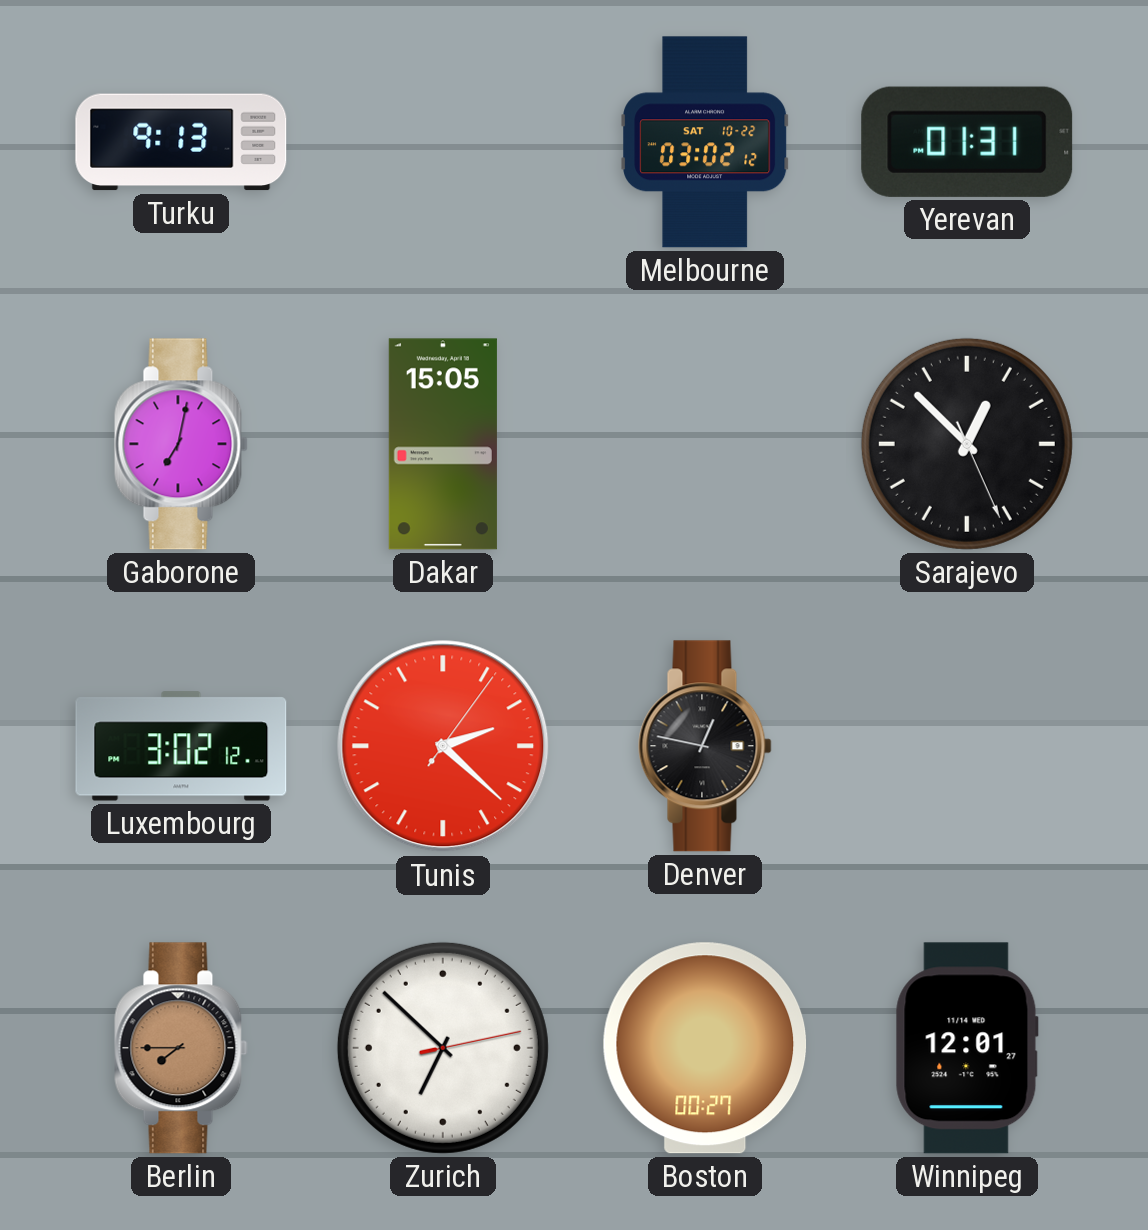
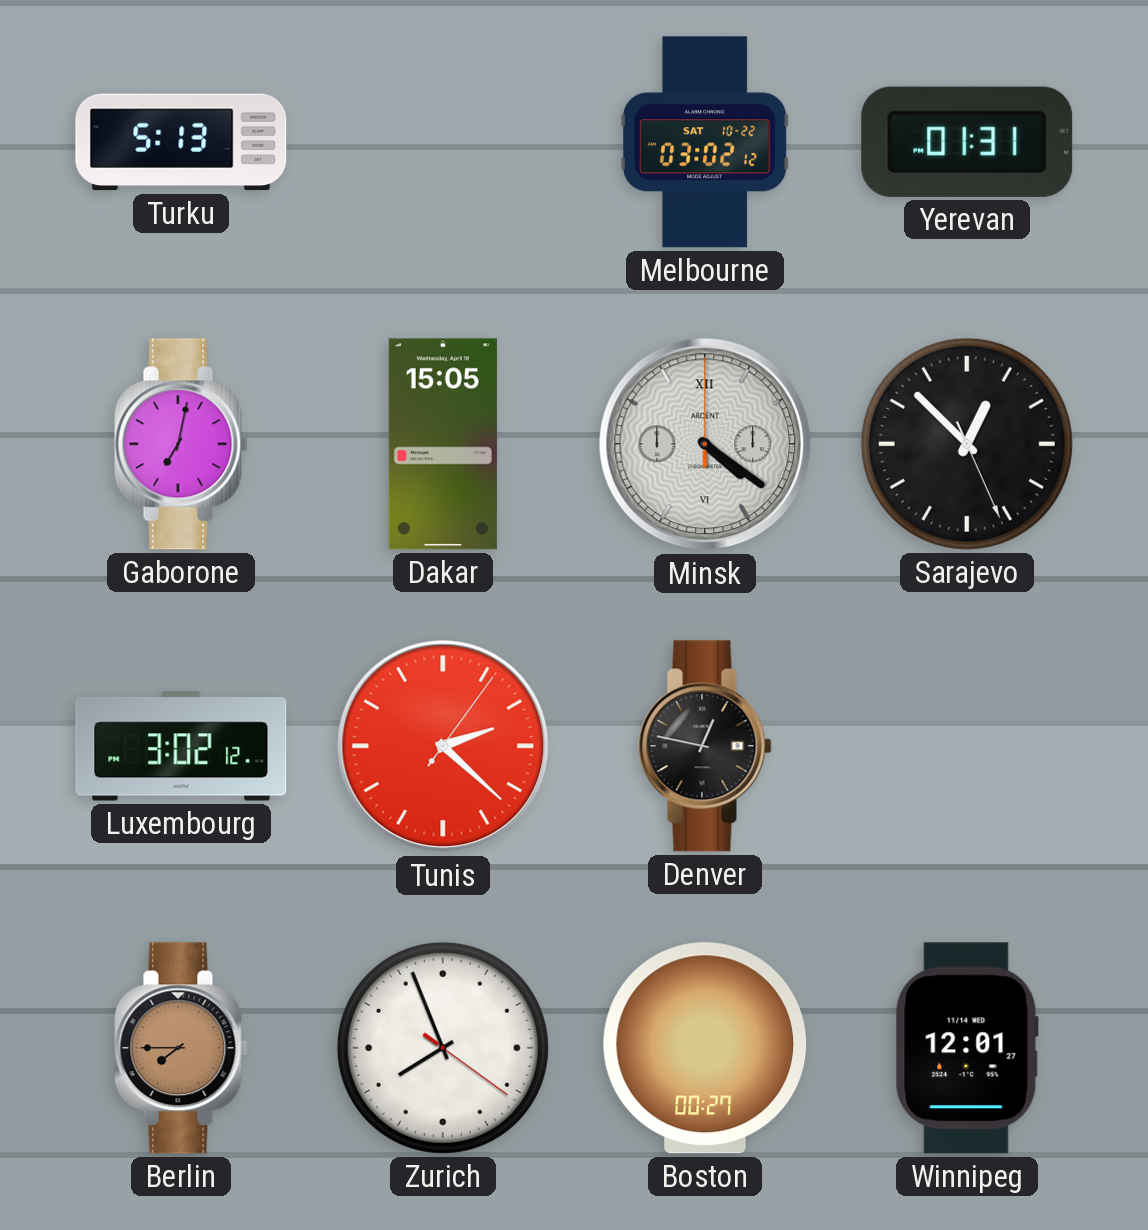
Turku: 9:13 -> 5:13
Minsk: none -> 4:21
Zurich: 6:52 -> 7:56
